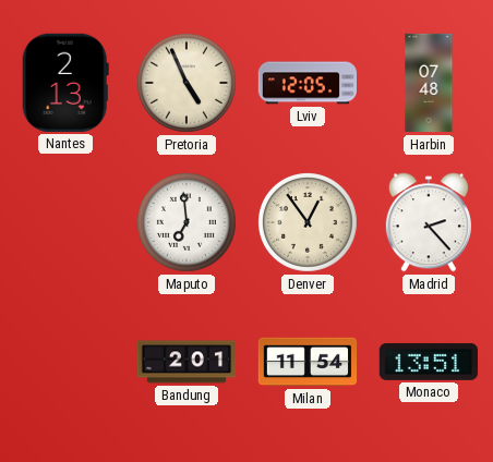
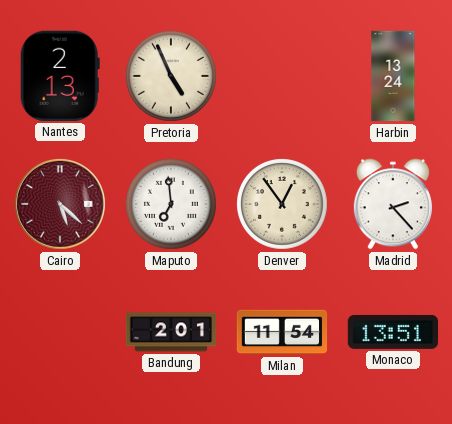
Lviv: 12:05 -> none
Harbin: 07:48 -> 13:24
Cairo: none -> 5:22
